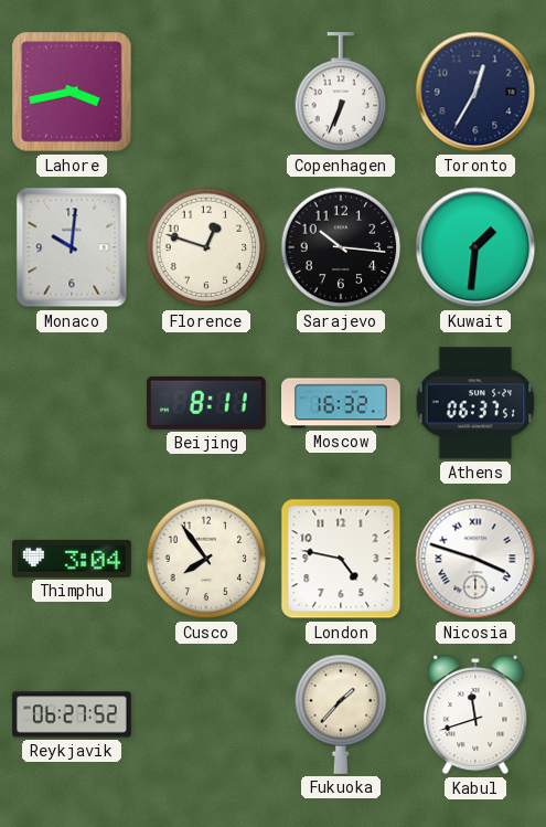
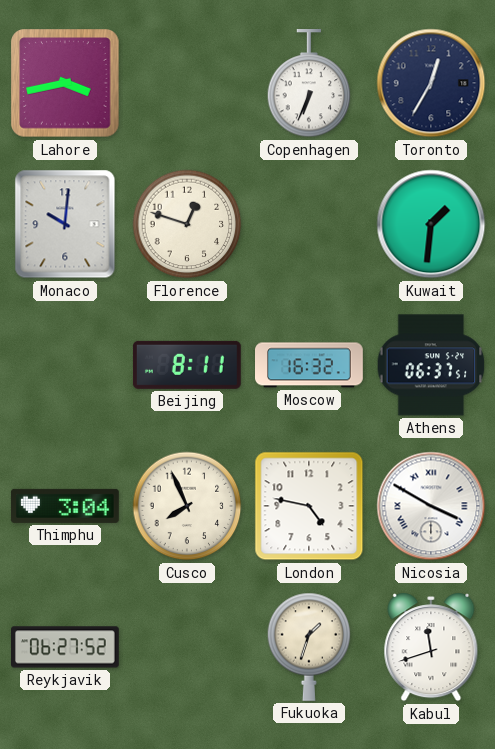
Sarajevo: 10:16 -> none
Cusco: 7:54 -> 7:56
Nicosia: 3:48 -> 3:50
Fukuoka: 1:37 -> 1:33
